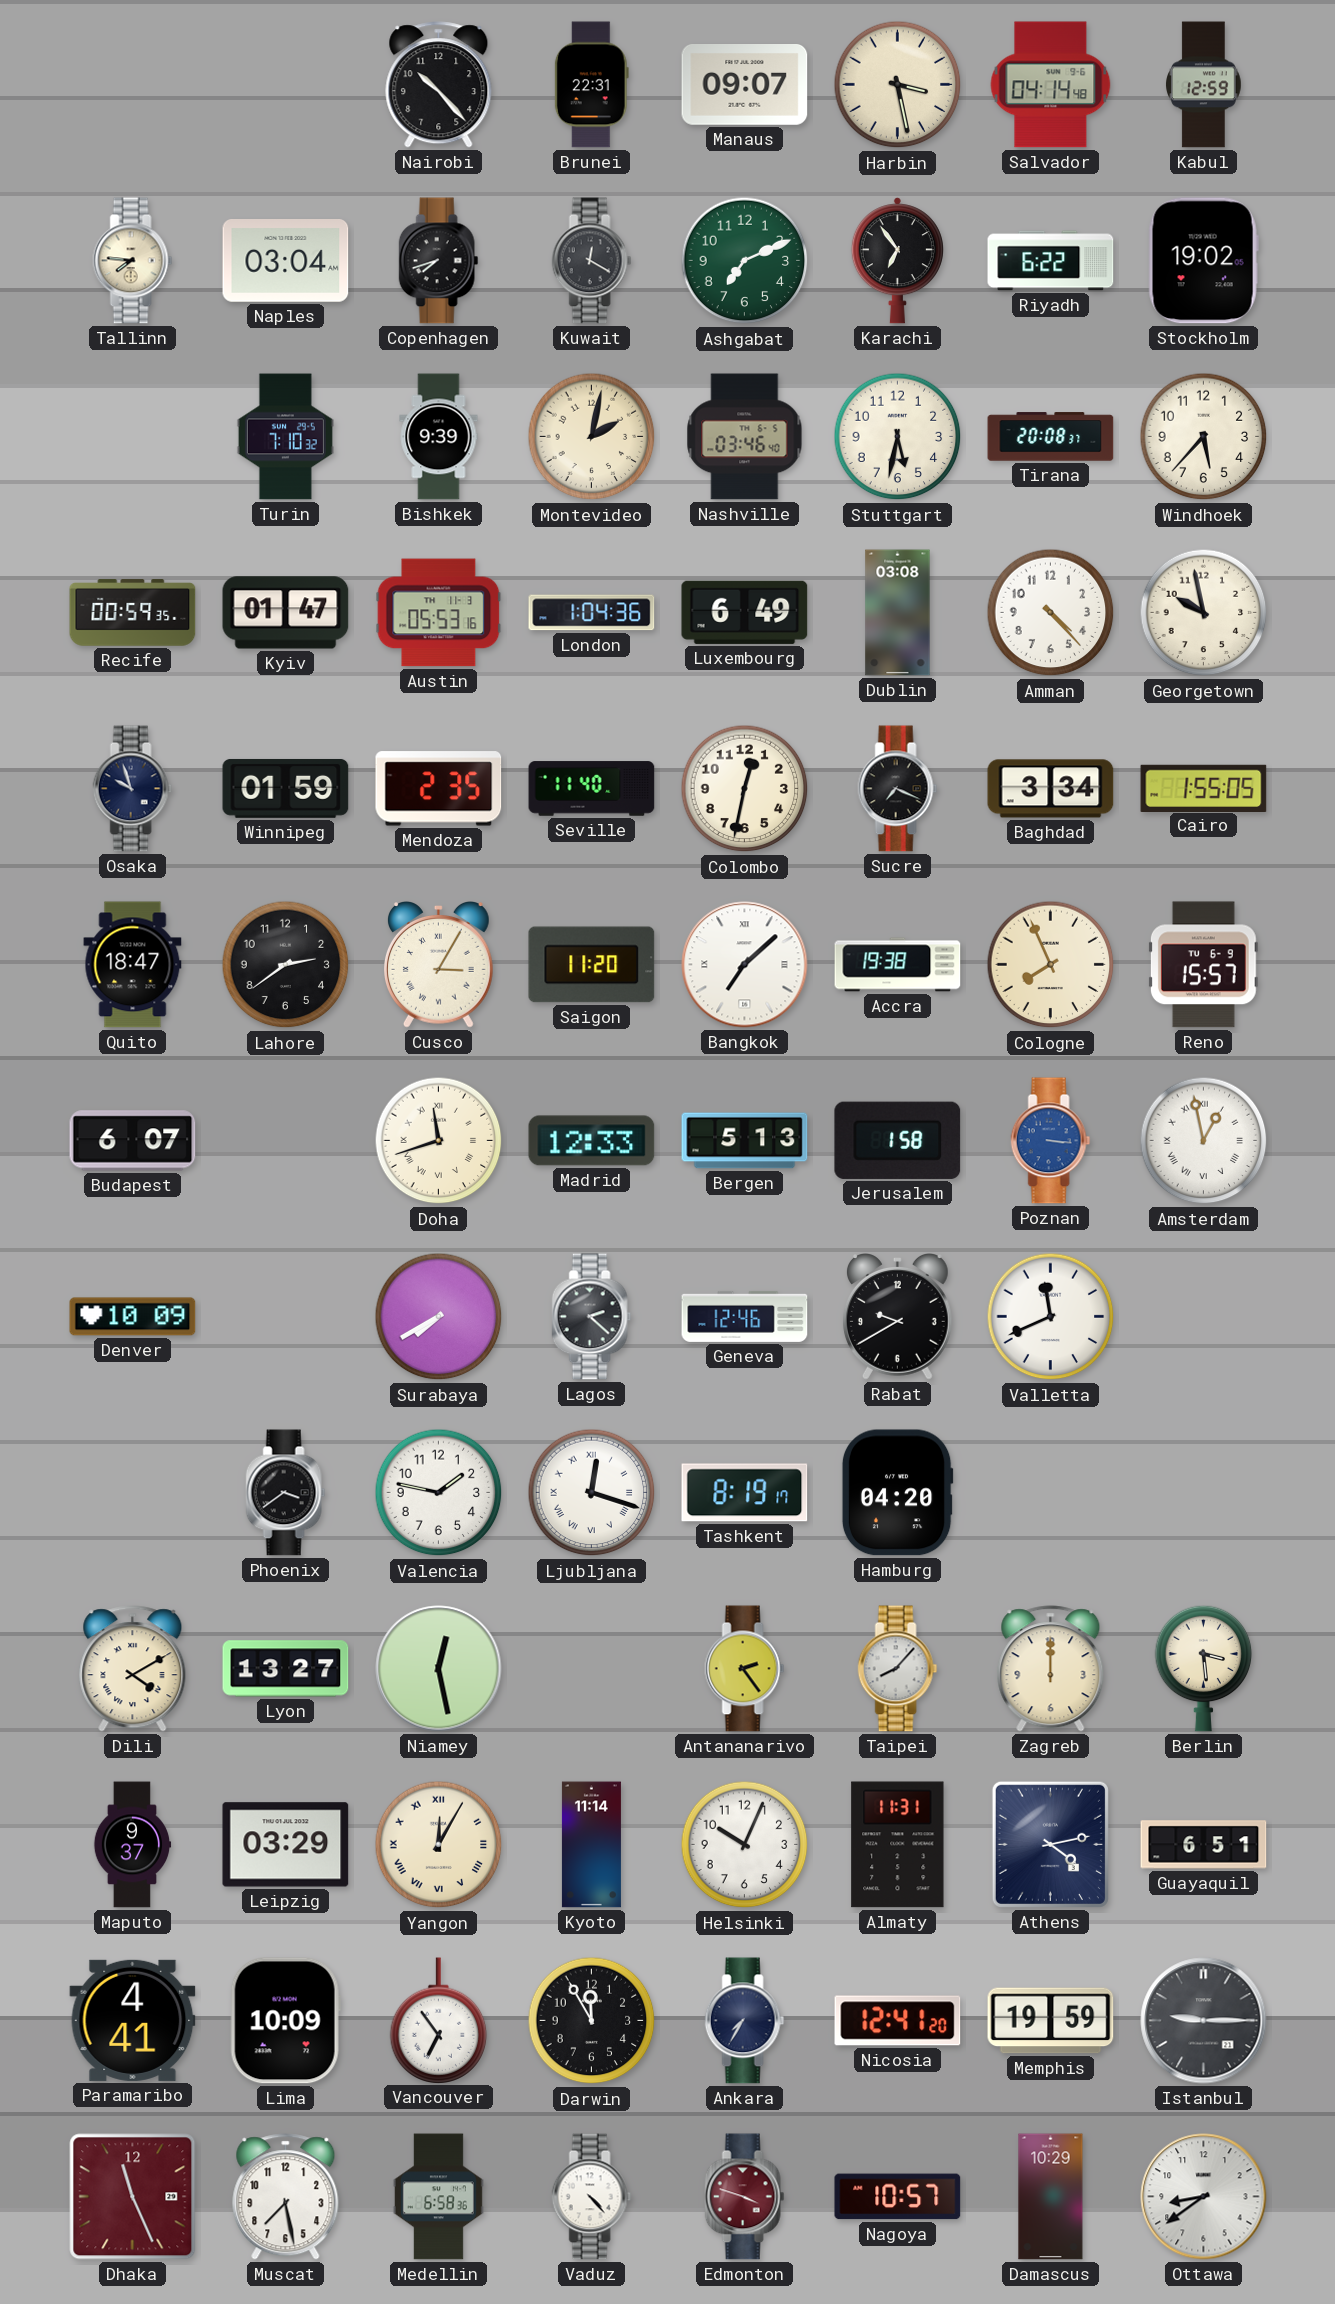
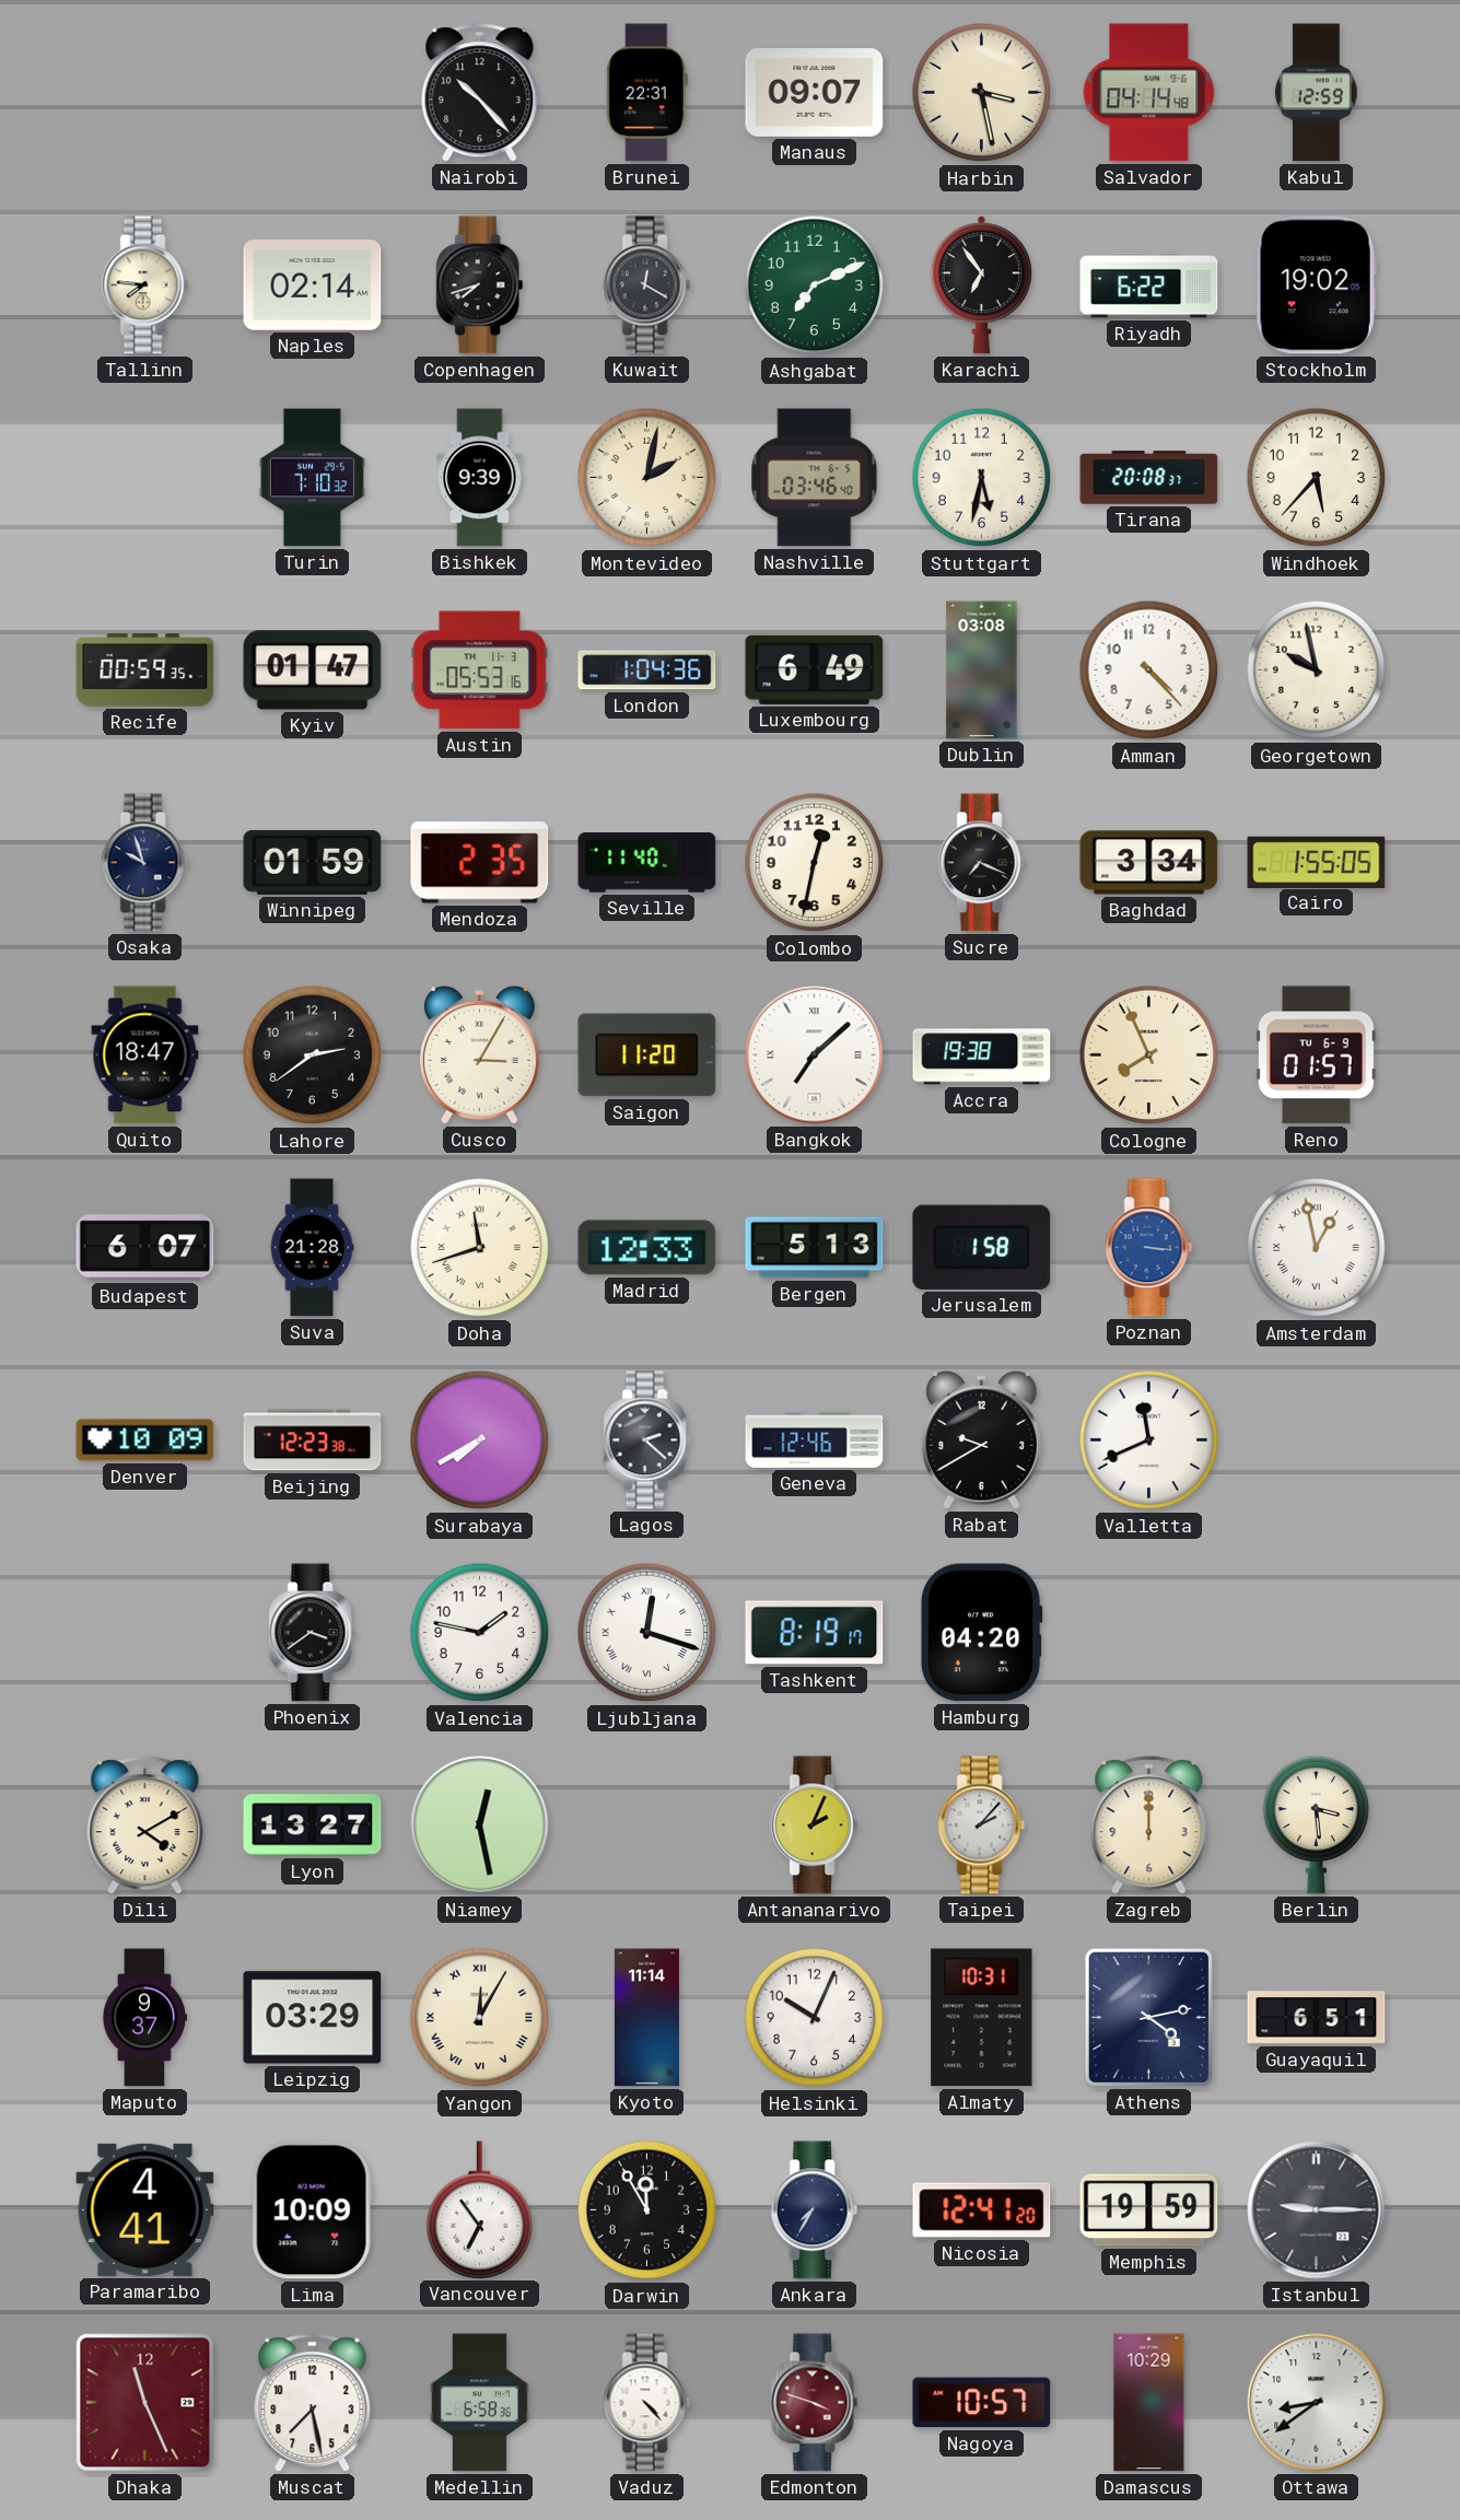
Naples: 03:04 -> 02:14
Reno: 15:57 -> 01:57
Suva: none -> 21:28
Beijing: none -> 12:23
Antananarivo: 2:24 -> 2:04
Taipei: 8:07 -> 2:07
Almaty: 11:31 -> 10:31
